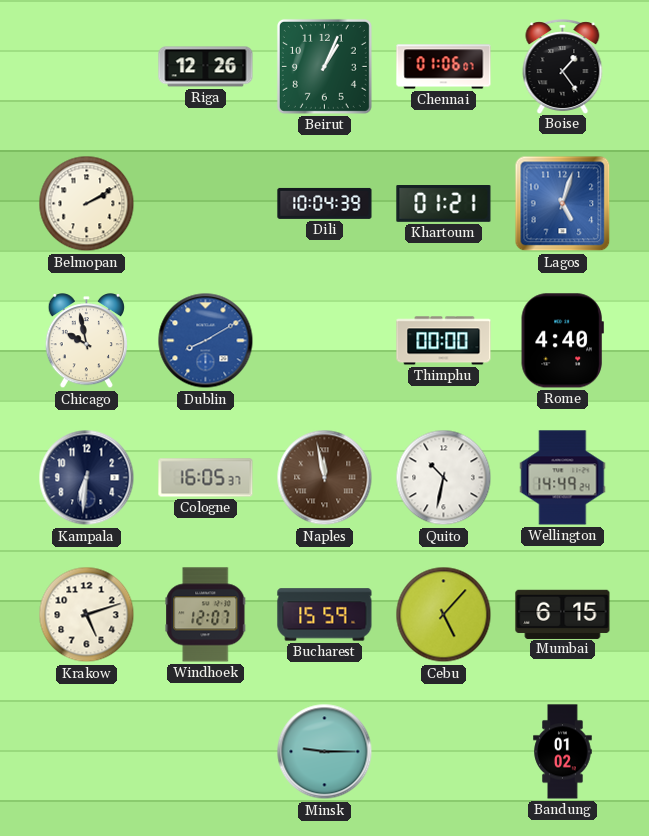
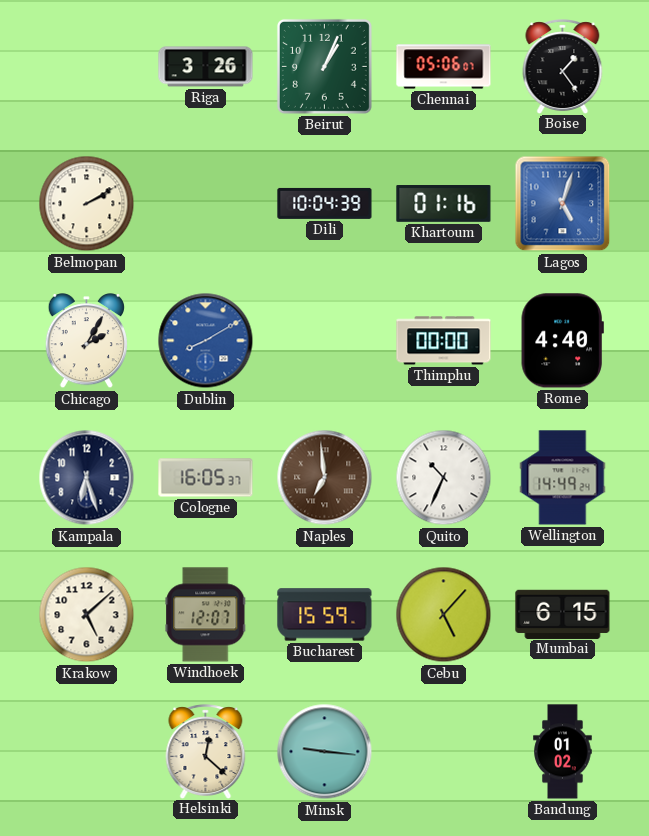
Riga: 12:26 -> 3:26
Chennai: 01:06 -> 05:06
Khartoum: 01:21 -> 01:16
Chicago: 9:58 -> 2:05
Kampala: 6:31 -> 6:27
Naples: 11:58 -> 6:59
Quito: 10:32 -> 10:34
Krakow: 5:12 -> 5:08
Helsinki: none -> 12:22
Minsk: 9:15 -> 9:16
